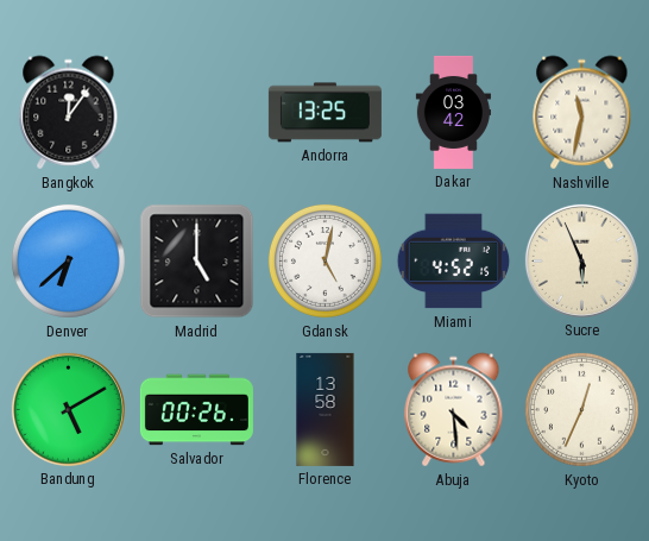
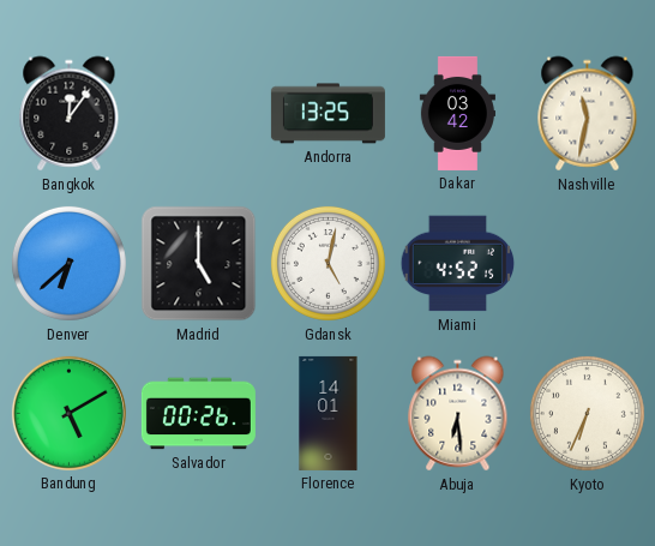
Sucre: 5:56 -> none
Florence: 13:58 -> 14:01
Abuja: 4:29 -> 6:29
Kyoto: 12:34 -> 6:34
